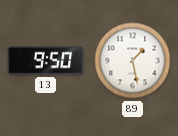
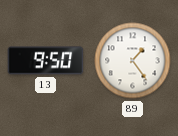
89: 1:28 -> 1:24
